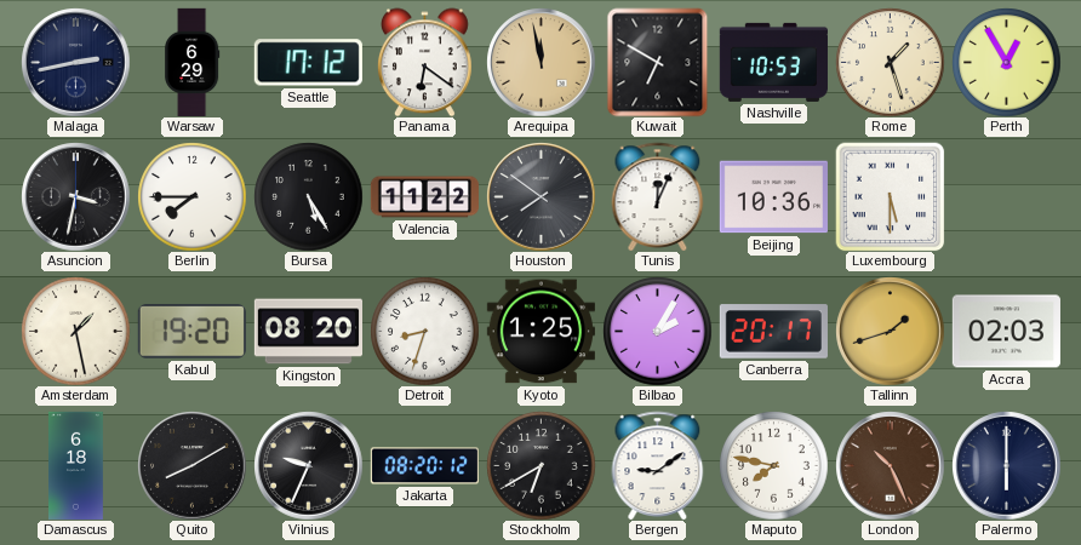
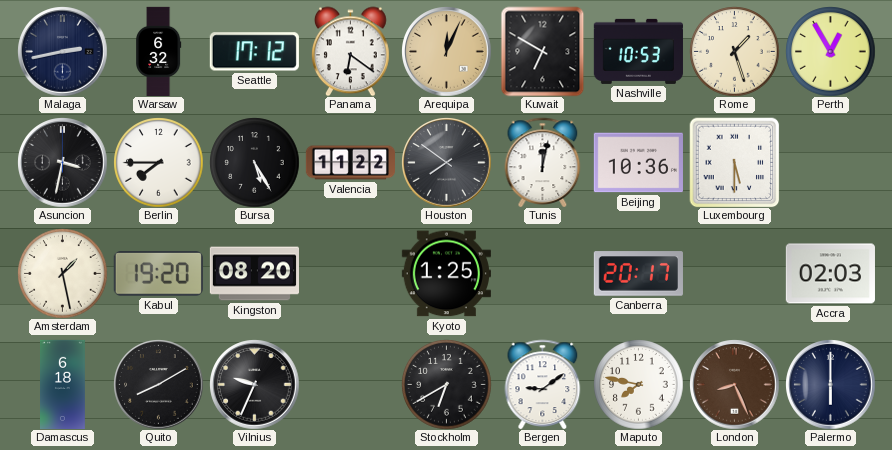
Warsaw: 6:29 -> 6:32
Arequipa: 11:58 -> 12:04
Tunis: 12:04 -> 12:02
Detroit: 8:33 -> none
Bilbao: 2:05 -> none
Tallinn: 1:42 -> none
Jakarta: 08:20 -> none
London: 10:26 -> 8:26
